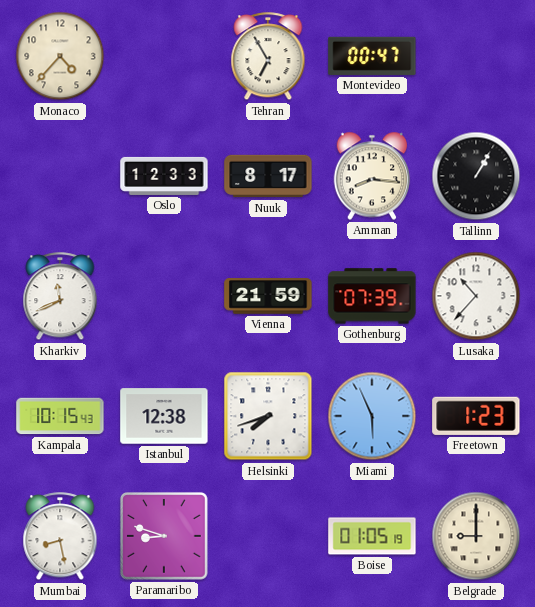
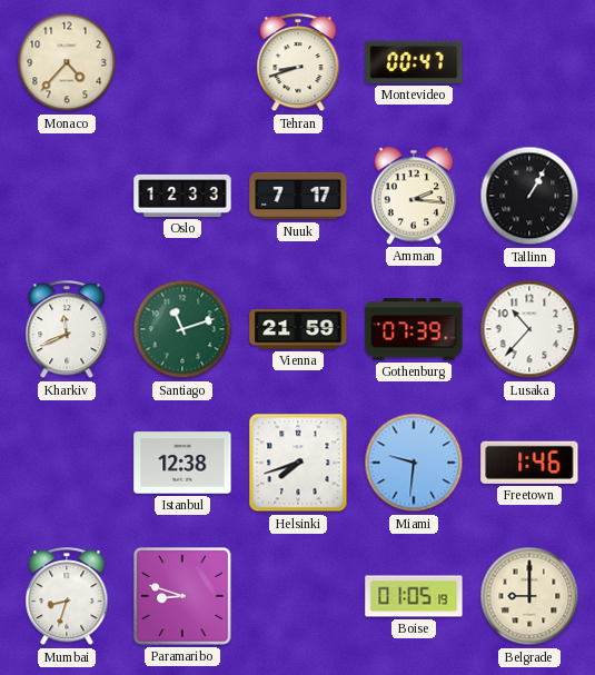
Tehran: 6:55 -> 8:42
Nuuk: 8:17 -> 7:17
Amman: 8:16 -> 2:16
Santiago: none -> 11:12
Kampala: 10:15 -> none
Miami: 5:56 -> 9:31
Freetown: 1:23 -> 1:46
Mumbai: 8:28 -> 8:33
